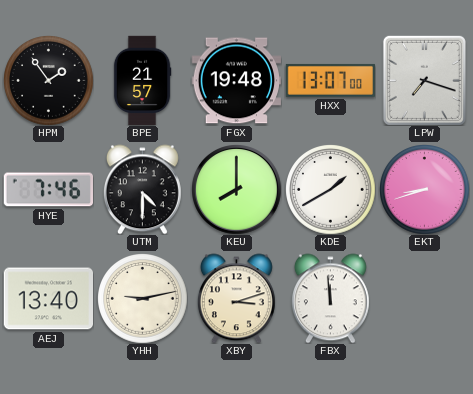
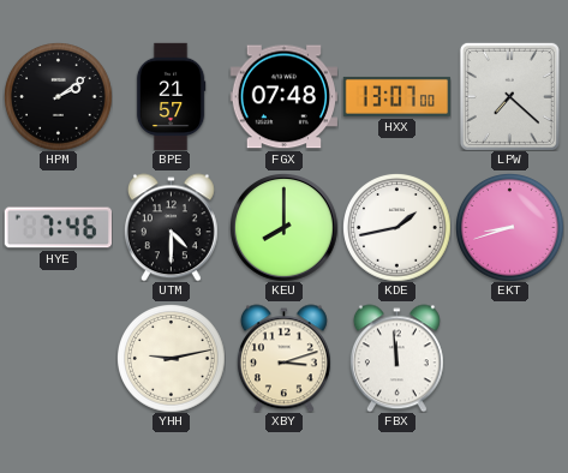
HPM: 1:54 -> 2:09
FGX: 19:48 -> 07:48
LPW: 7:18 -> 7:22
KDE: 1:40 -> 1:43
AEJ: 13:40 -> none
